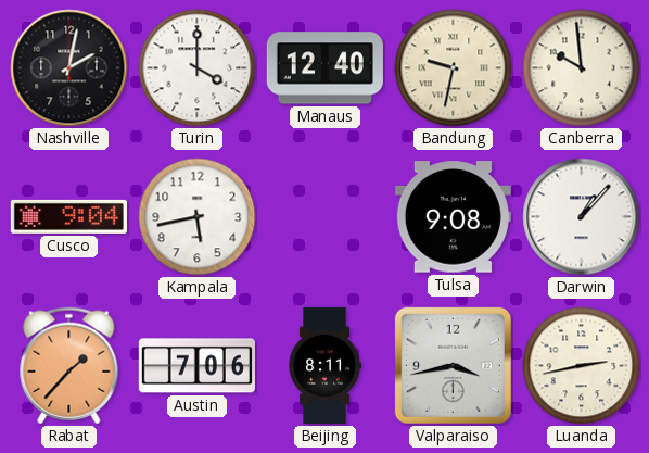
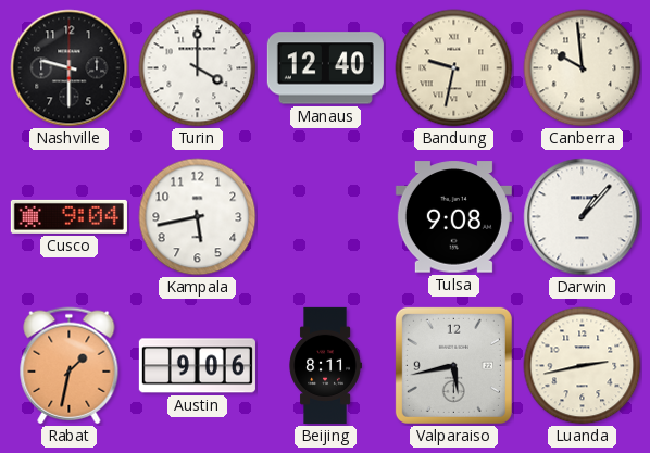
Nashville: 2:02 -> 9:30
Rabat: 1:37 -> 1:32
Austin: 7:06 -> 9:06
Valparaiso: 3:43 -> 5:43
